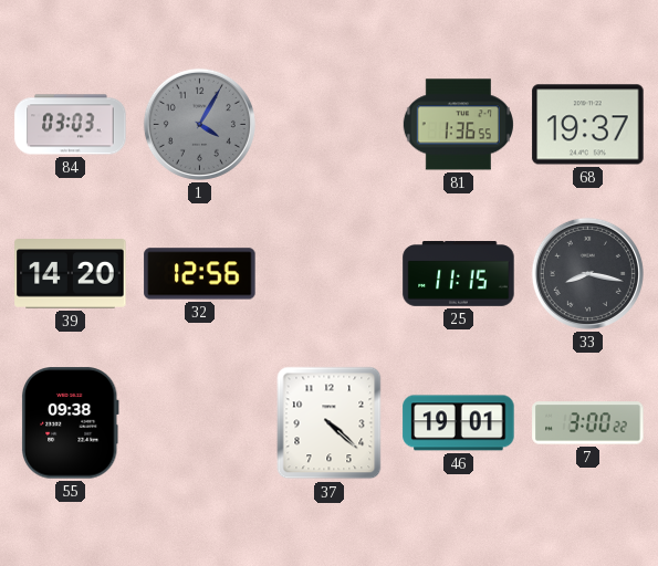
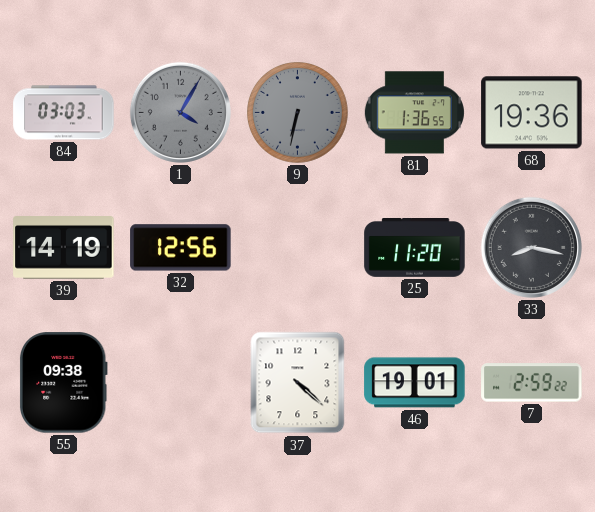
9: none -> 6:32
68: 19:37 -> 19:36
39: 14:20 -> 14:19
25: 11:15 -> 11:20
7: 3:00 -> 2:59
